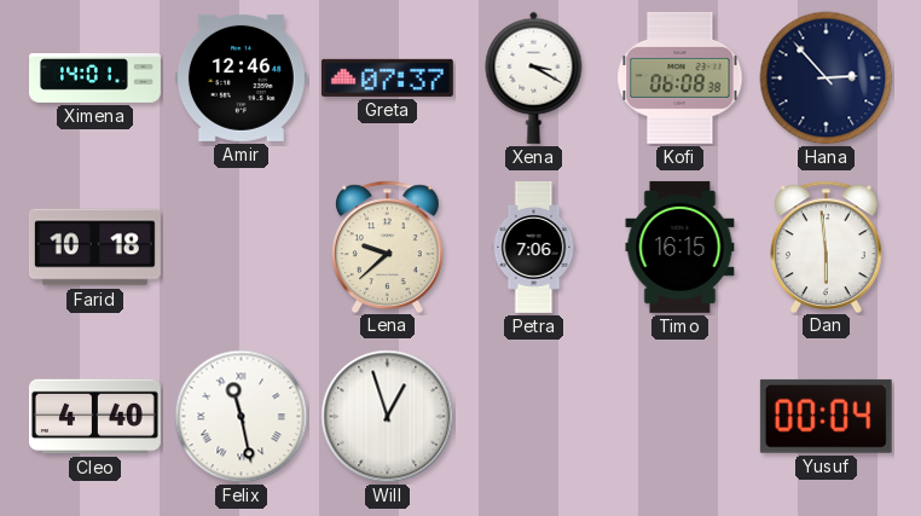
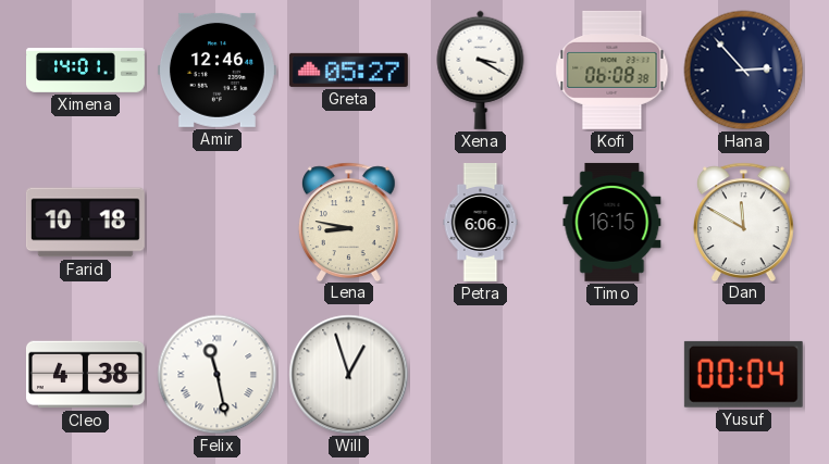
Greta: 07:37 -> 05:27
Lena: 9:38 -> 8:47
Petra: 7:06 -> 6:06
Dan: 5:59 -> 11:50
Cleo: 4:40 -> 4:38
